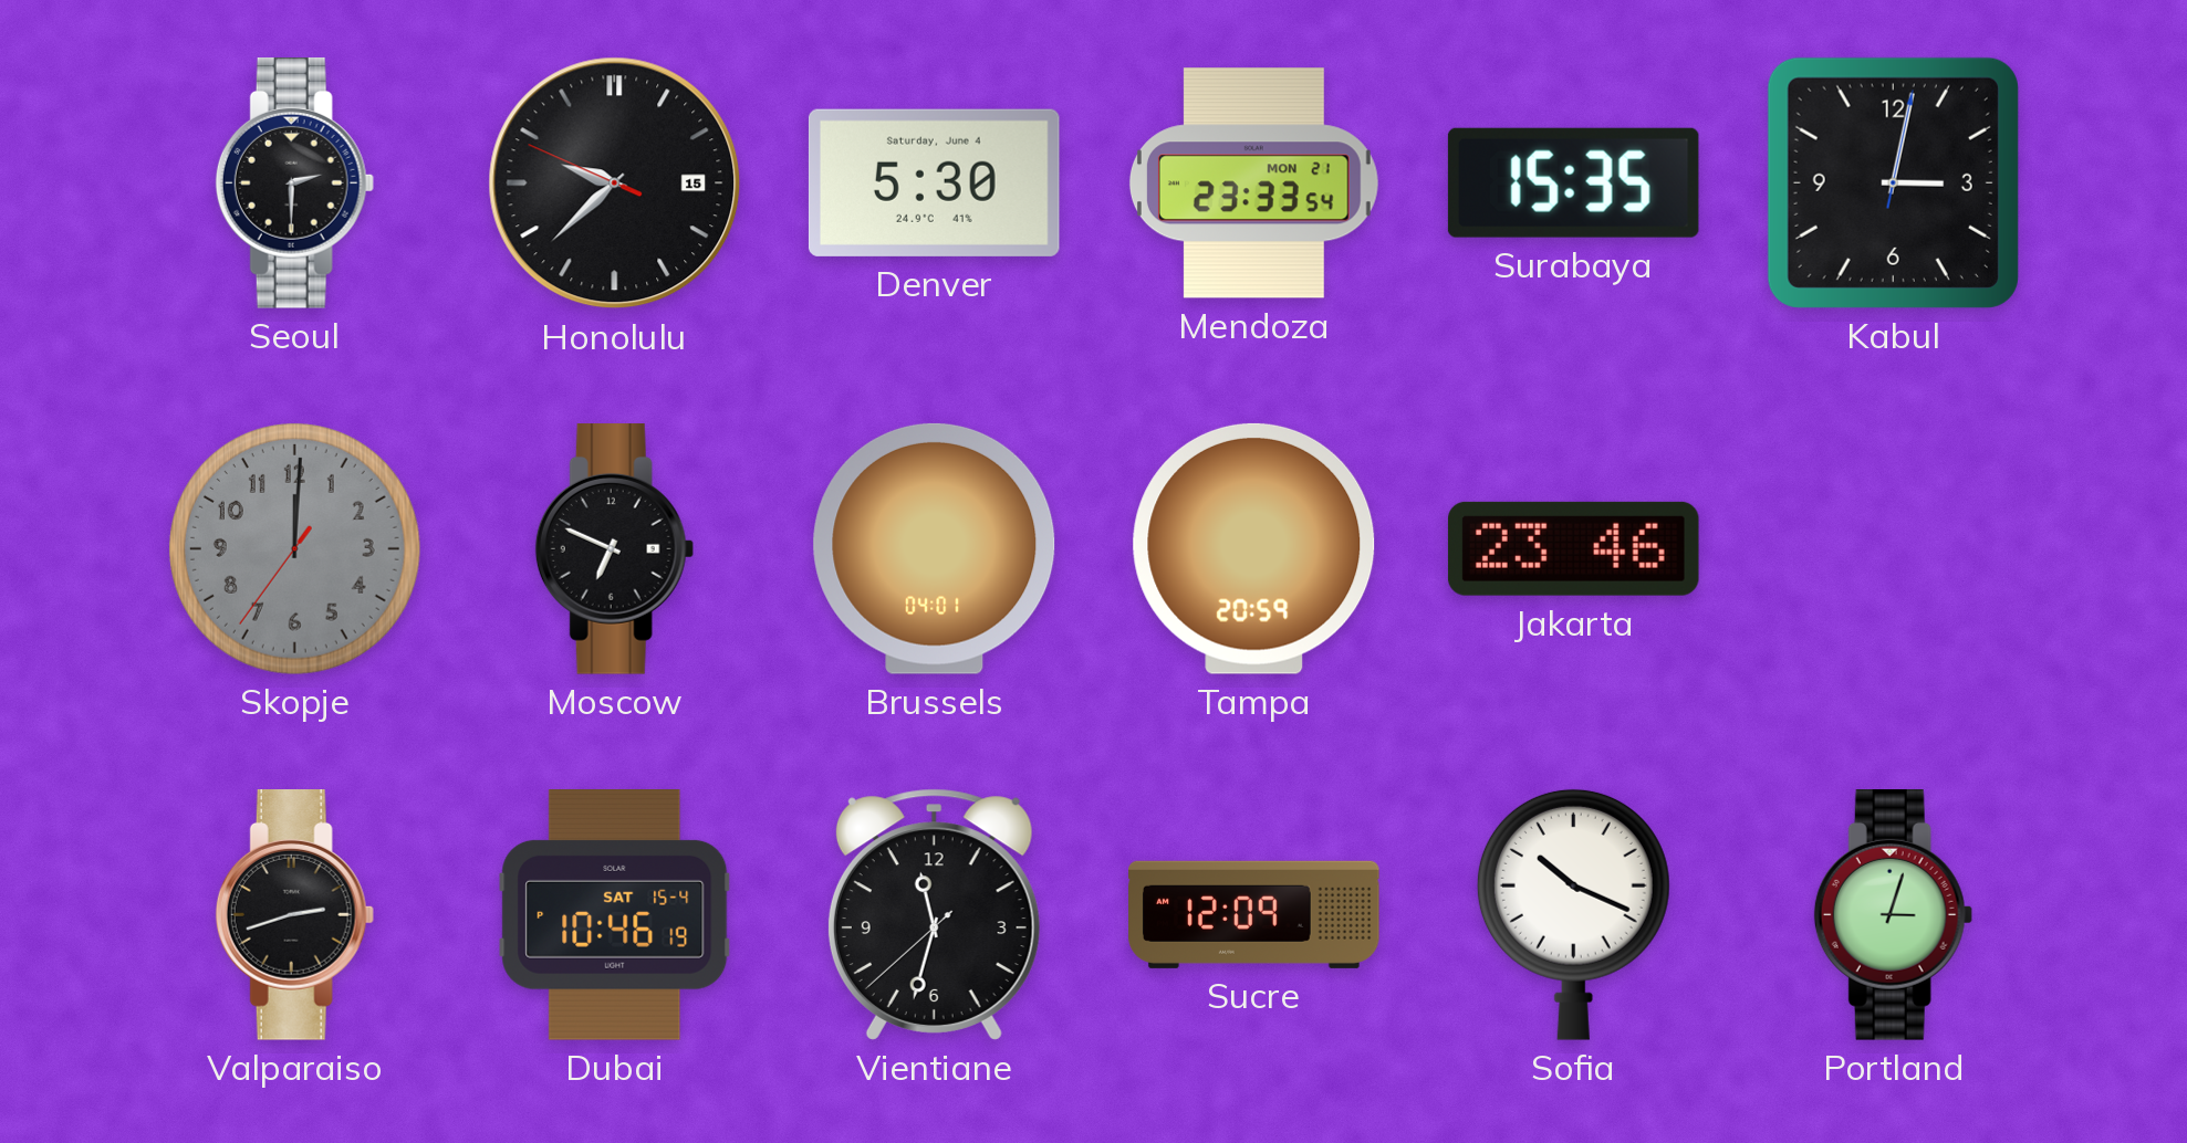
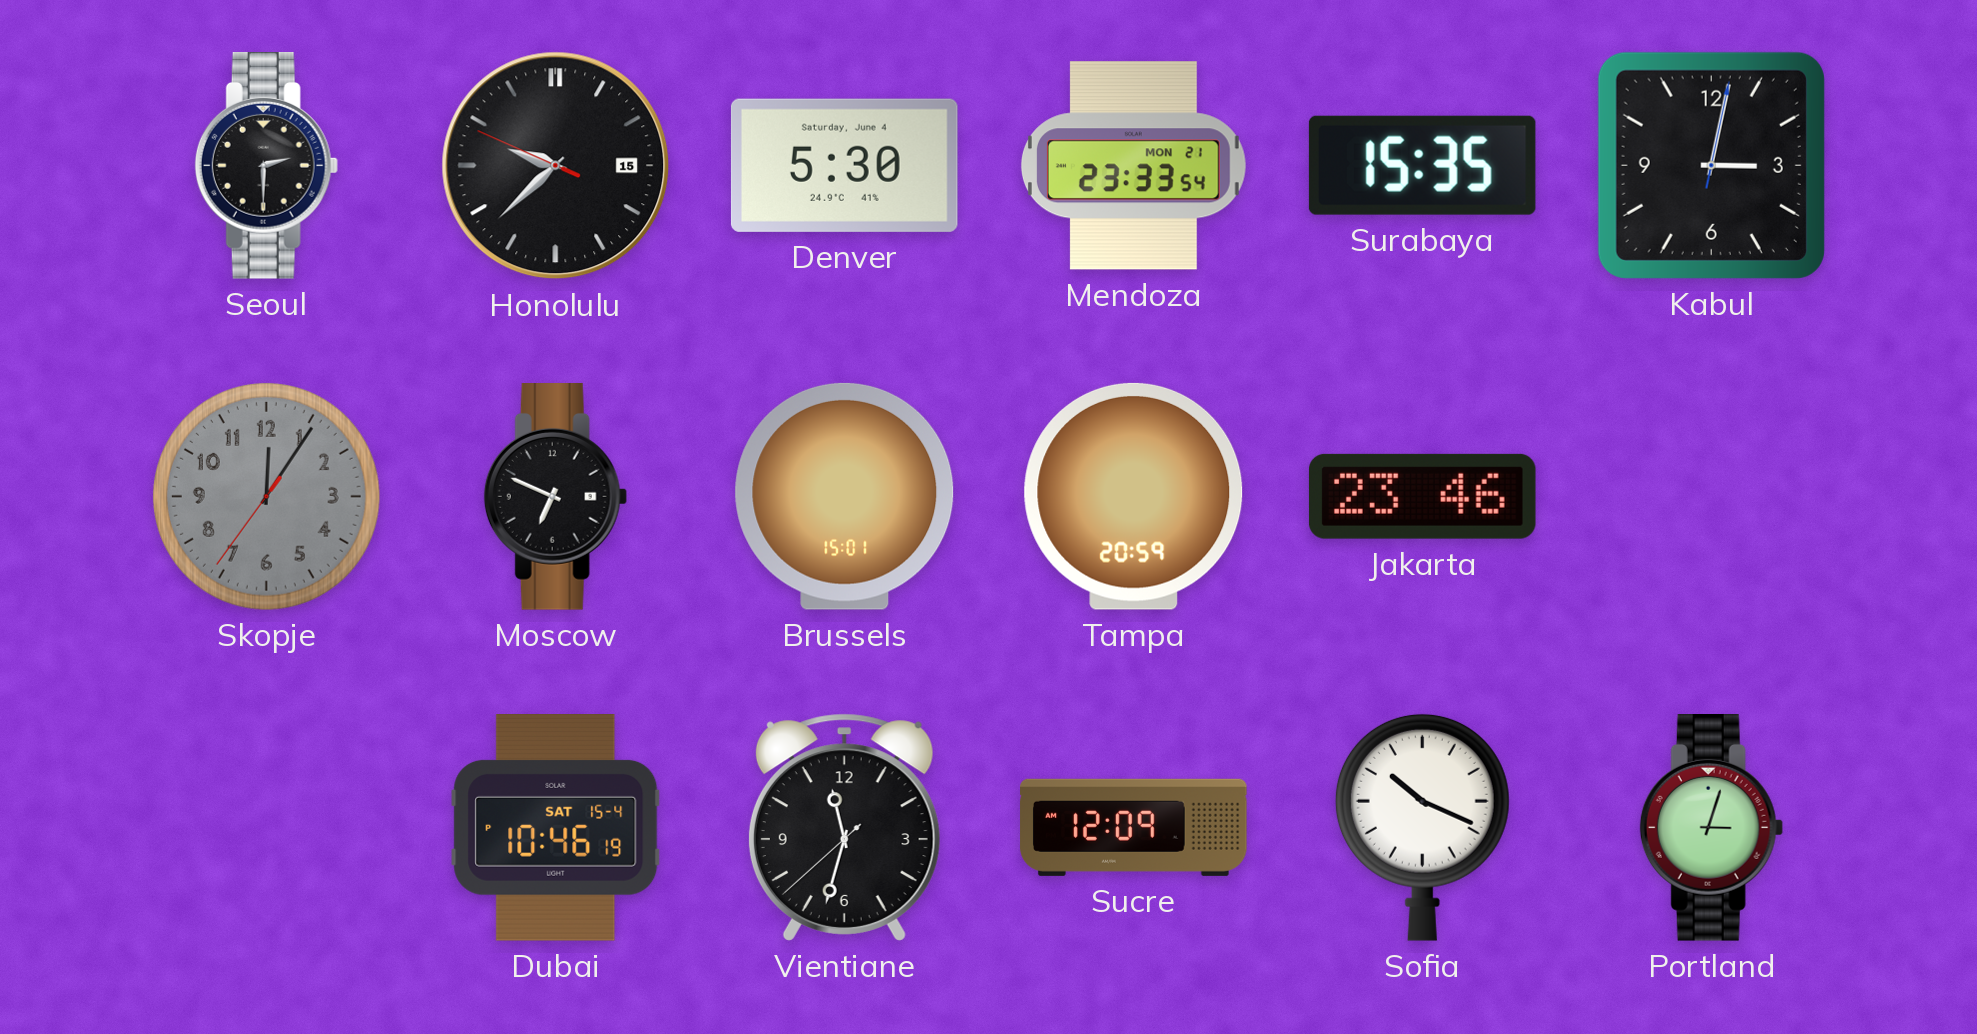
Skopje: 12:00 -> 12:05
Brussels: 04:01 -> 15:01
Valparaiso: 2:42 -> none
